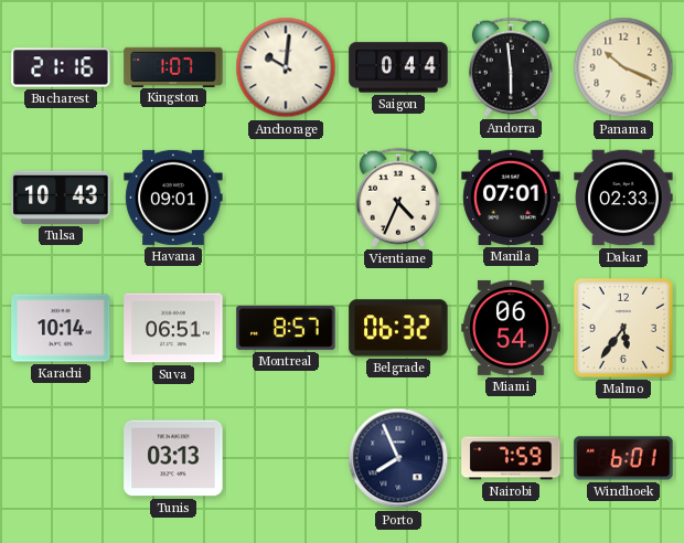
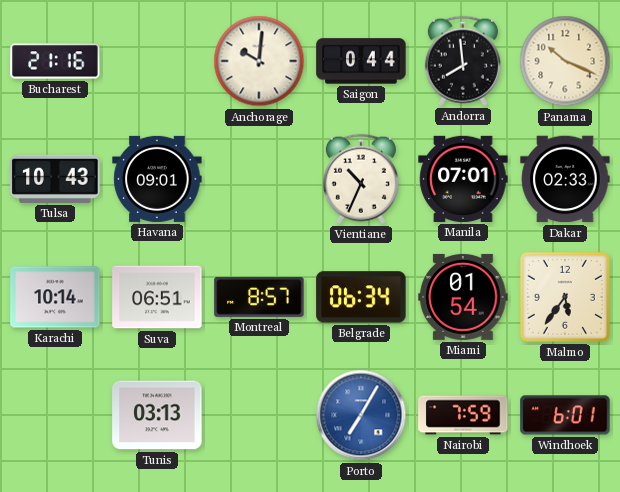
Kingston: 1:07 -> none
Andorra: 5:59 -> 7:59
Vientiane: 4:34 -> 10:34
Belgrade: 06:32 -> 06:34
Miami: 06:54 -> 01:54
Porto: 7:56 -> 7:05
Porto dial: navy -> blue
